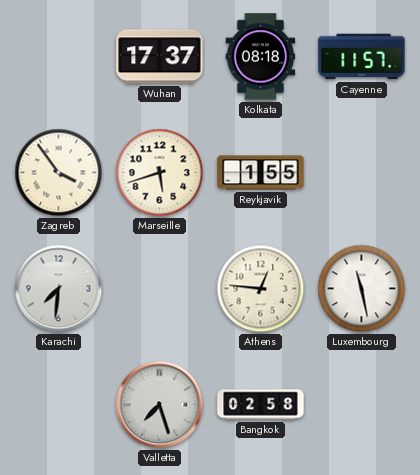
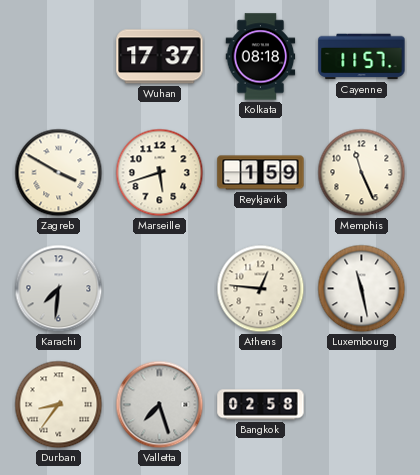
Zagreb: 3:54 -> 3:50
Reykjavik: 1:55 -> 1:59
Memphis: none -> 11:26
Durban: none -> 8:36
